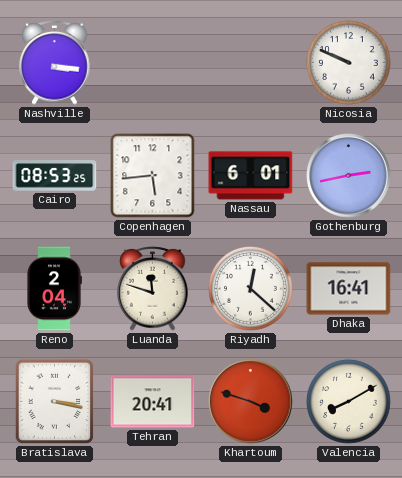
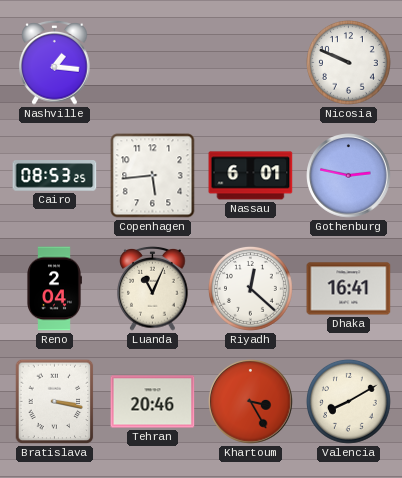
Nashville: 3:16 -> 1:16
Gothenburg: 2:43 -> 2:47
Luanda: 11:48 -> 11:04
Tehran: 20:41 -> 20:46
Khartoum: 3:48 -> 3:25
